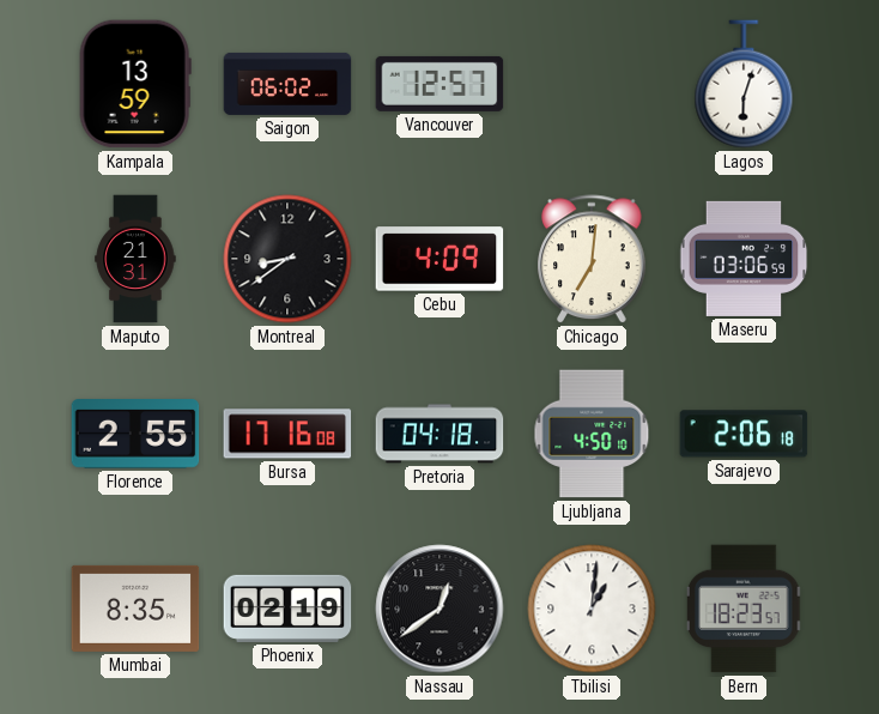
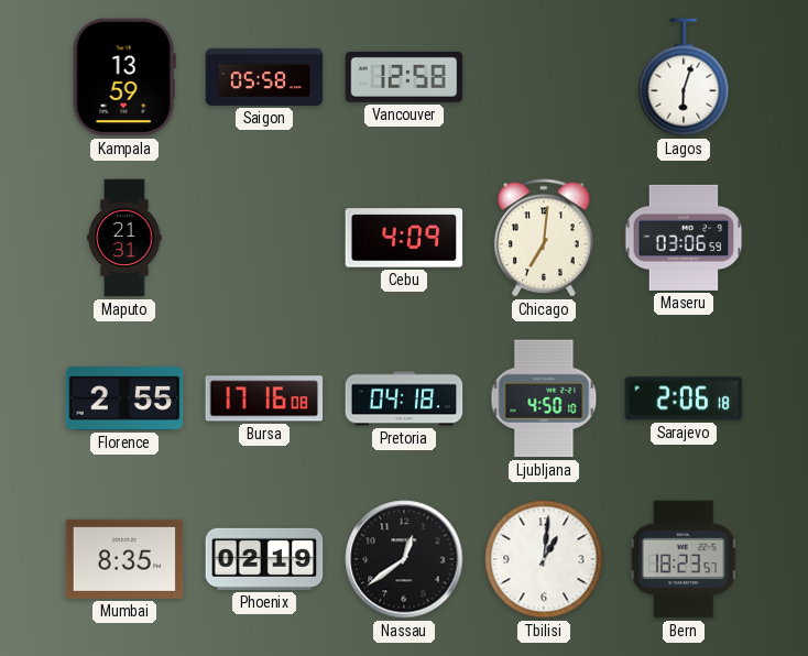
Saigon: 06:02 -> 05:58
Vancouver: 12:57 -> 12:58
Montreal: 8:39 -> none
